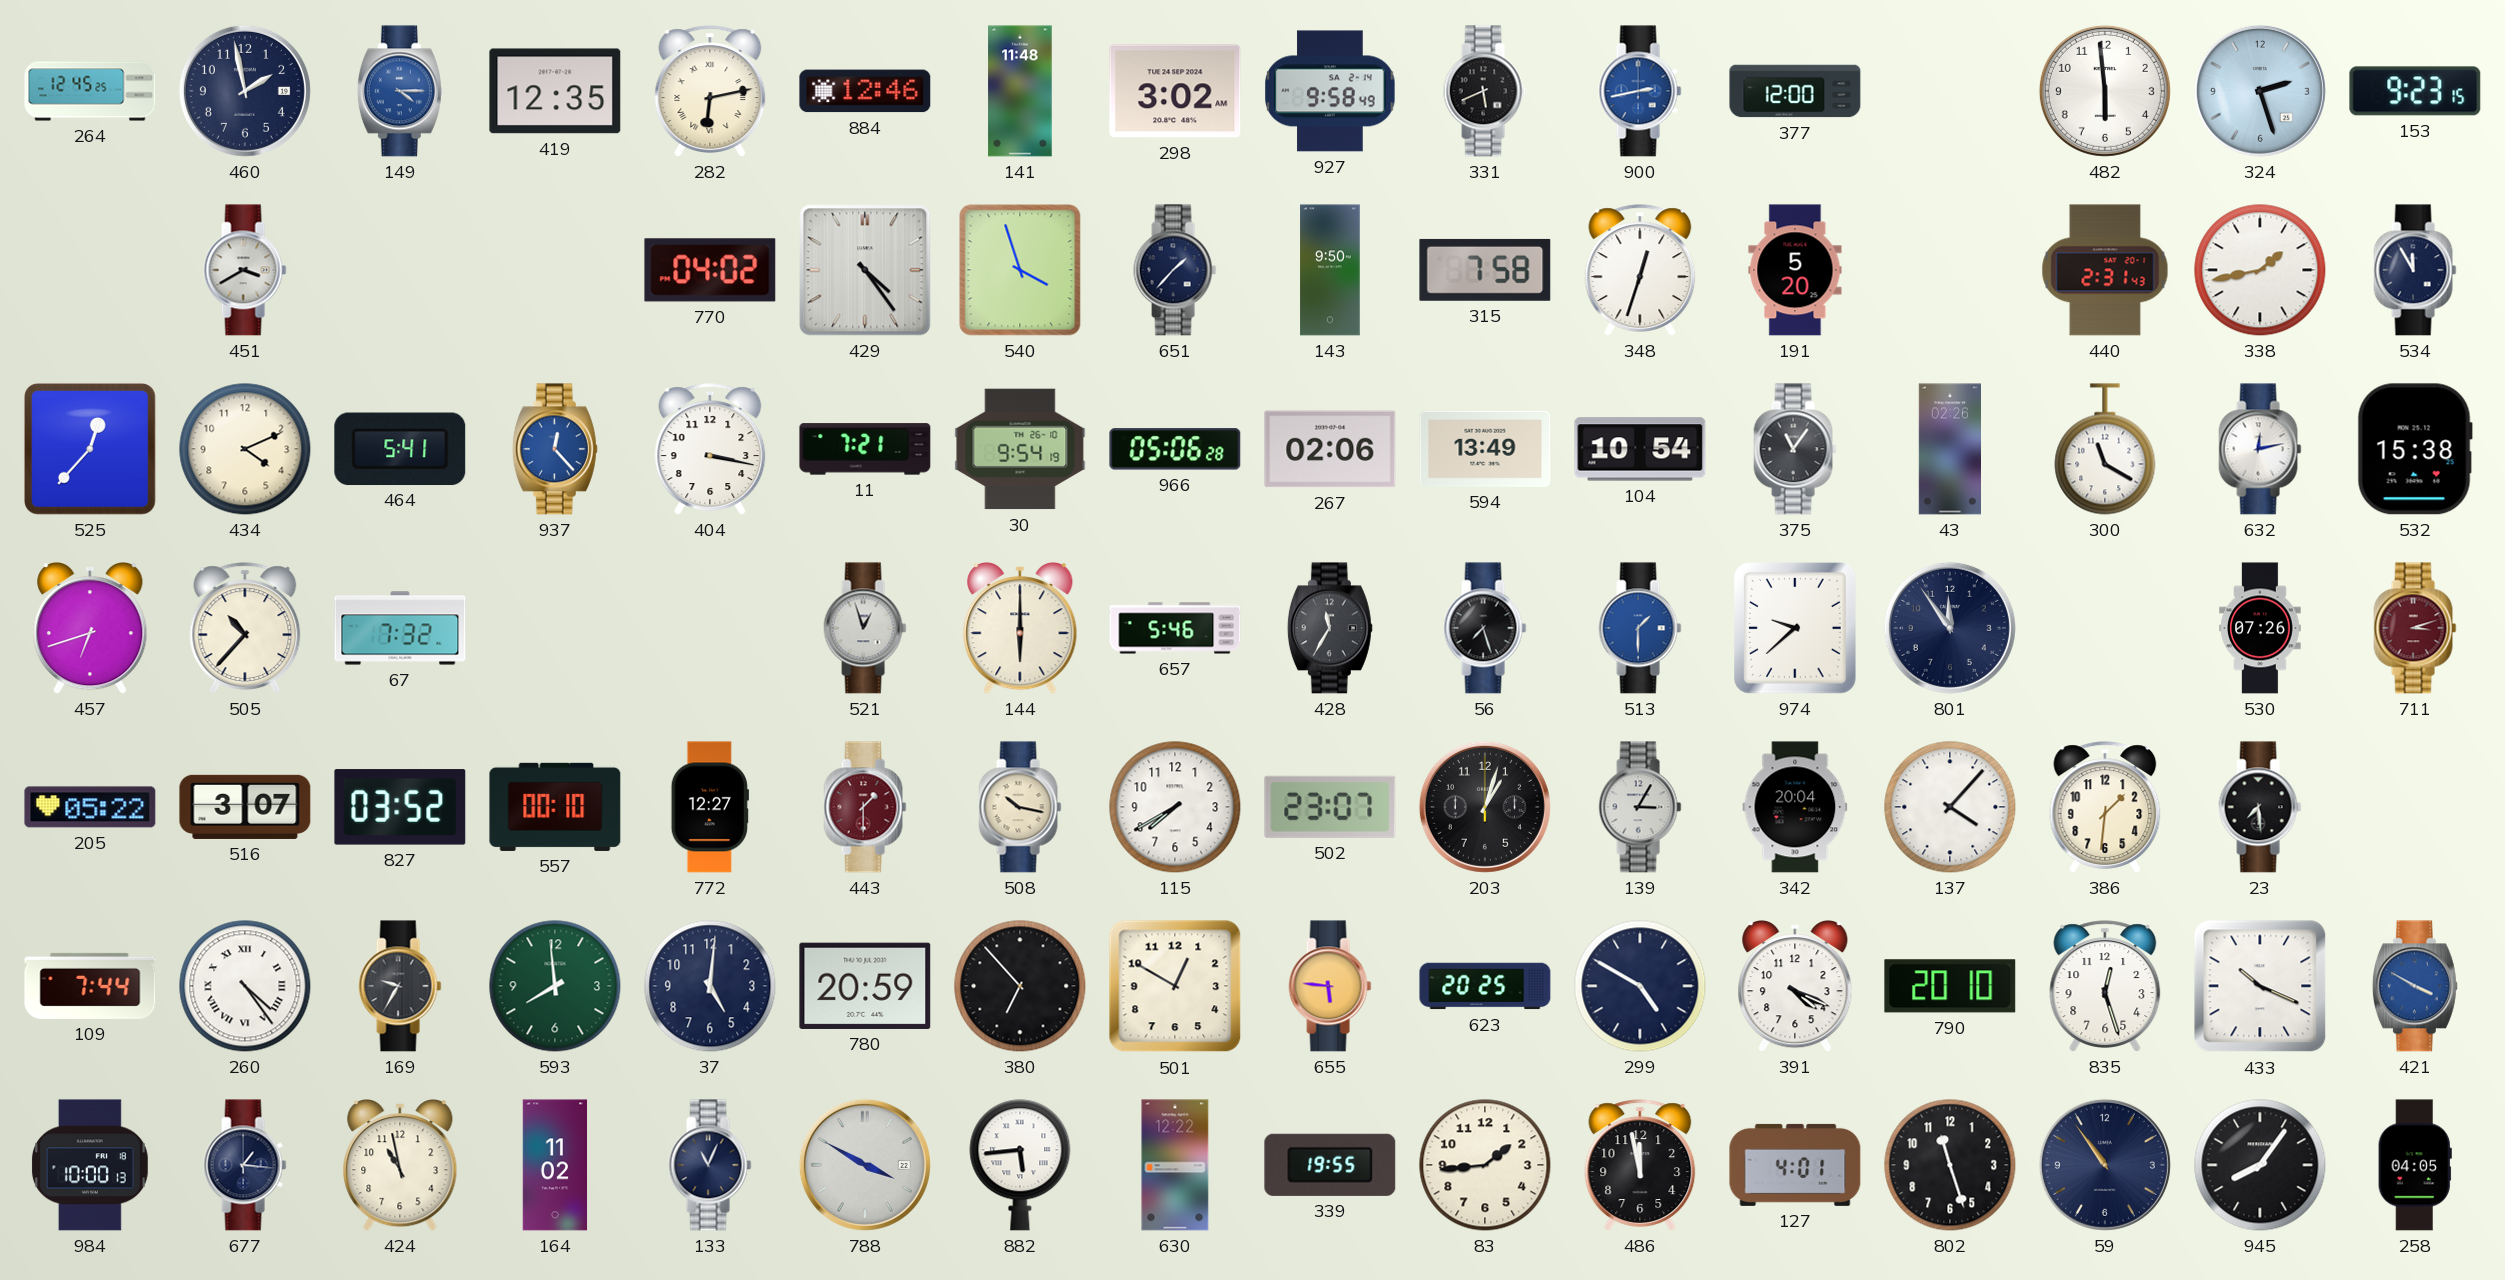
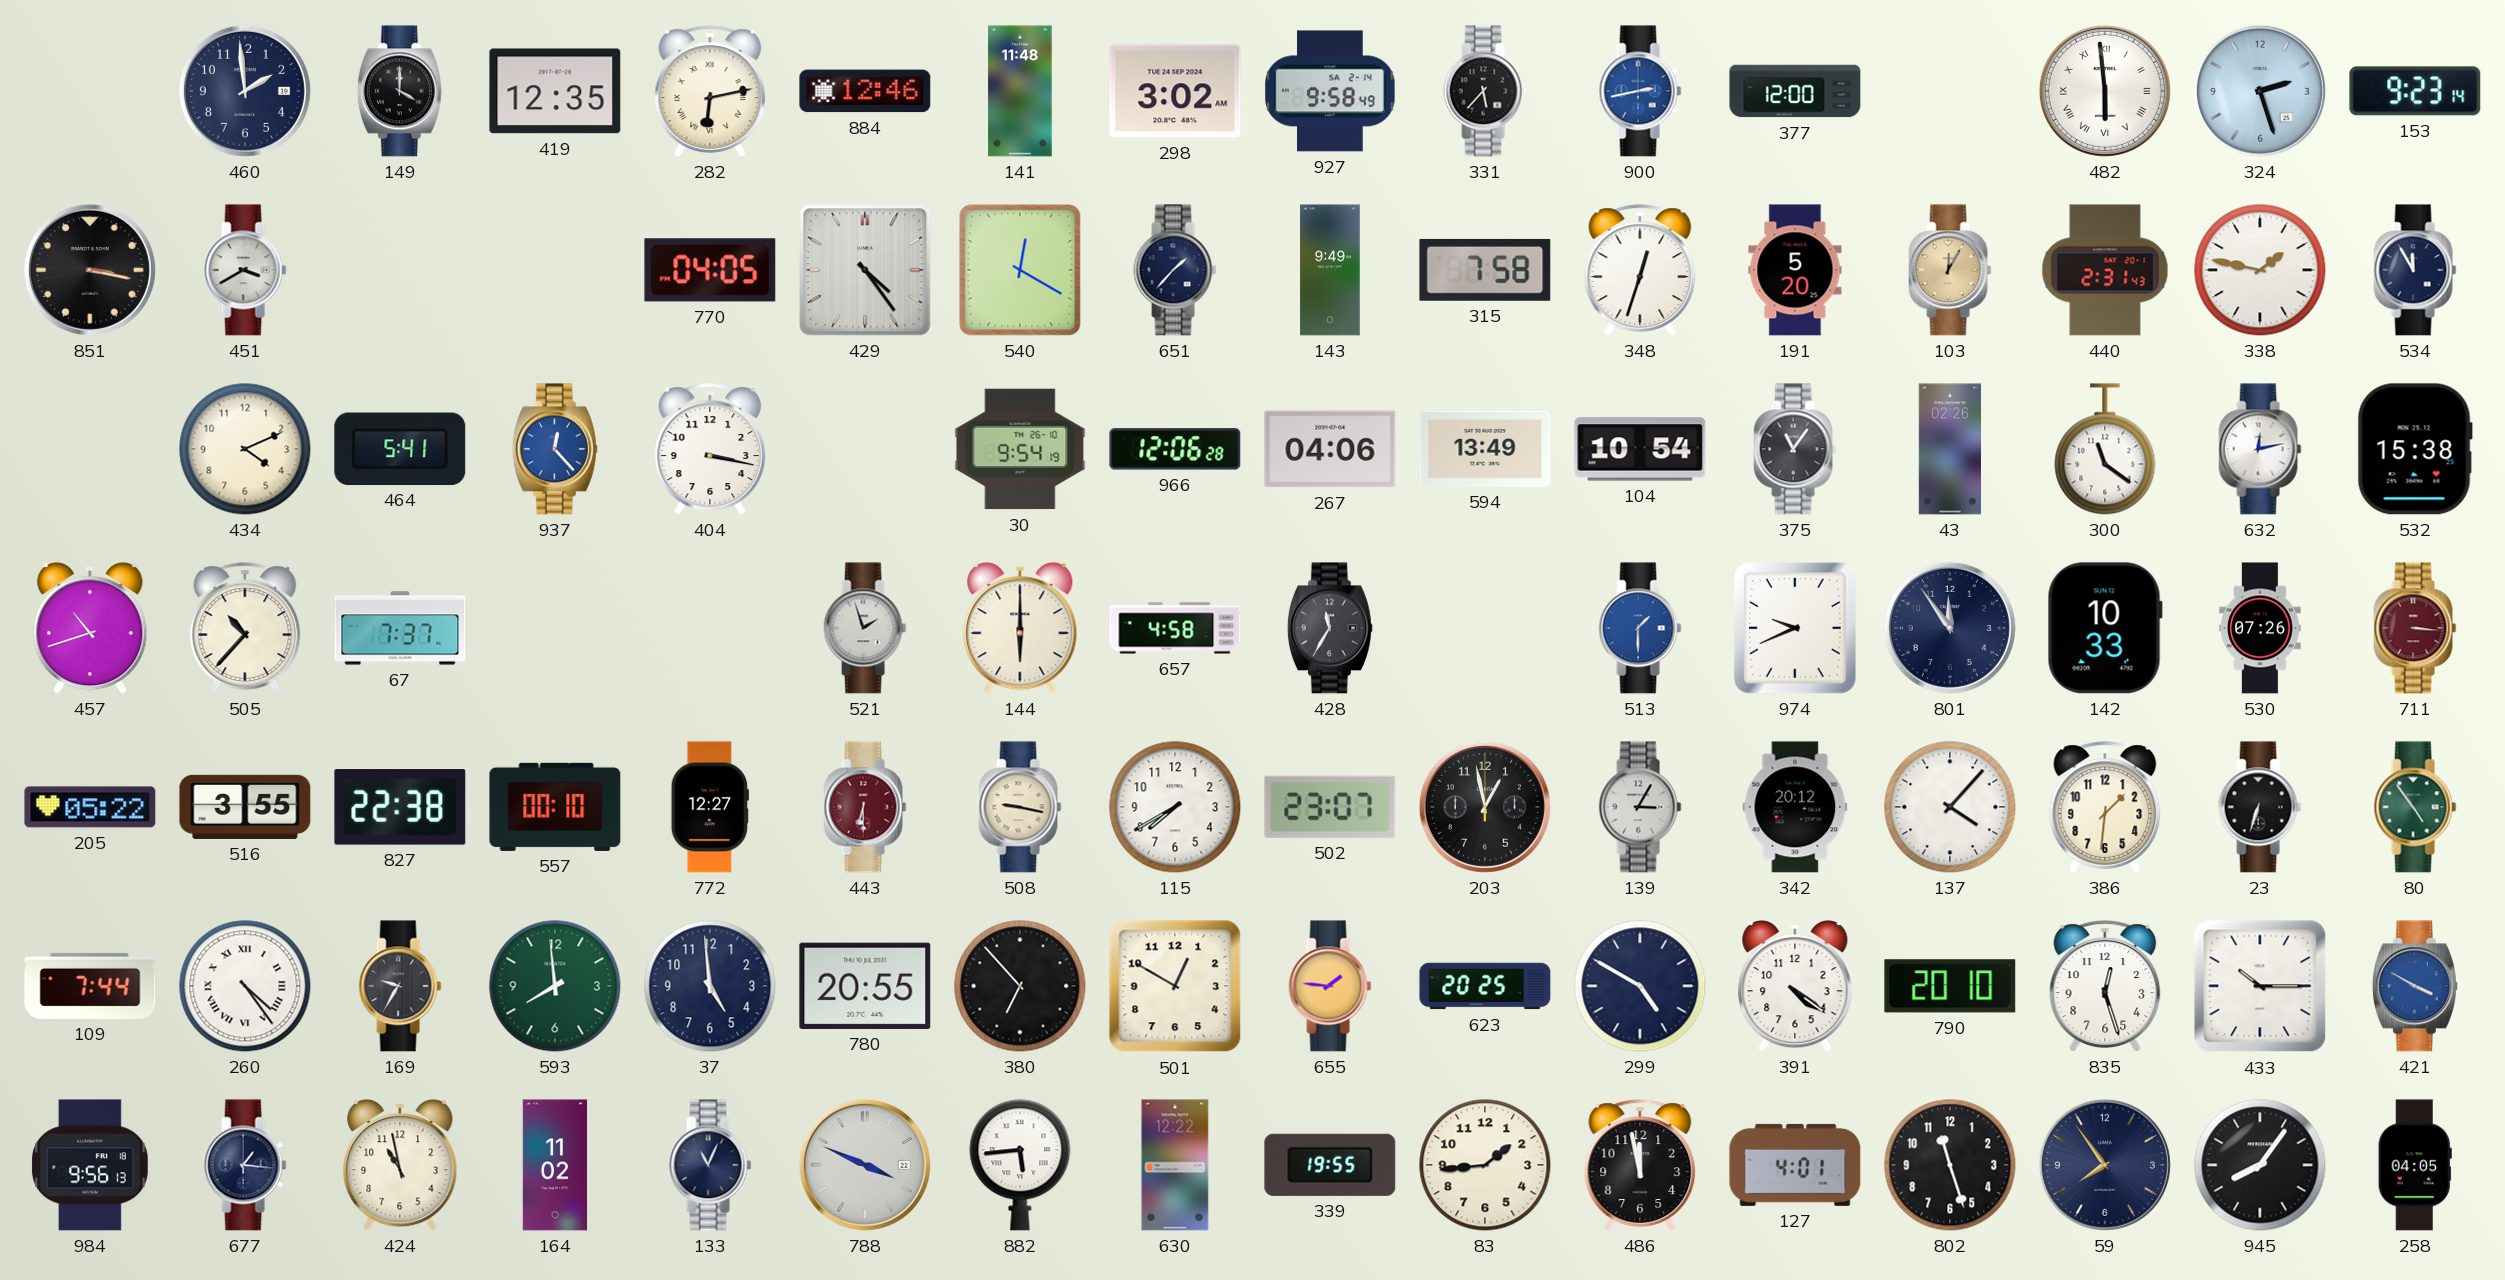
264: 12:45 -> none
460: 1:58 -> 1:59
149: 4:15 -> 4:00
149 dial: blue -> black
331: 5:41 -> 5:37
482 numerals: Arabic -> Roman
153: 9:23:15 -> 9:23:14
851: none -> 3:17
770: 04:02 -> 04:05
540: 3:57 -> 12:20
143: 9:50 -> 9:49
103: none -> 12:05
338: 1:43 -> 1:47
525: 12:37 -> none
11: 7:21 -> none
966: 05:06 -> 12:06
267: 02:06 -> 04:06
300: 11:20 -> 11:21
457: 6:42 -> 10:42
67: 7:32 -> 7:37
521: 12:57 -> 1:57
657: 5:46 -> 4:58
56: 7:27 -> none
974: 9:38 -> 9:41
142: none -> 10:33
711: 3:12 -> 3:16
516: 3:07 -> 3:55
827: 03:52 -> 22:38
443: 1:30 -> 6:30
508: 10:17 -> 9:17
203: 1:03 -> 12:58
342: 20:04 -> 20:12
23: 7:29 -> 6:33
80: none -> 4:54
37: 5:01 -> 4:59
780: 20:59 -> 20:55
655: 5:46 -> 1:46
391: 4:19 -> 4:21
433: 10:19 -> 10:15
984: 10:00 -> 9:56
788: 3:50 -> 3:49
59: 10:54 -> 7:54
